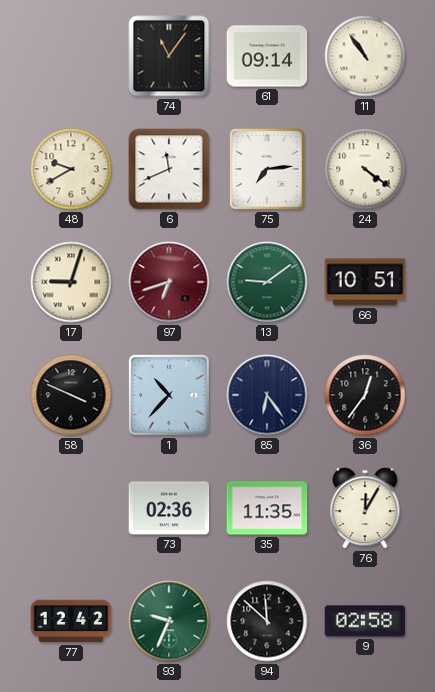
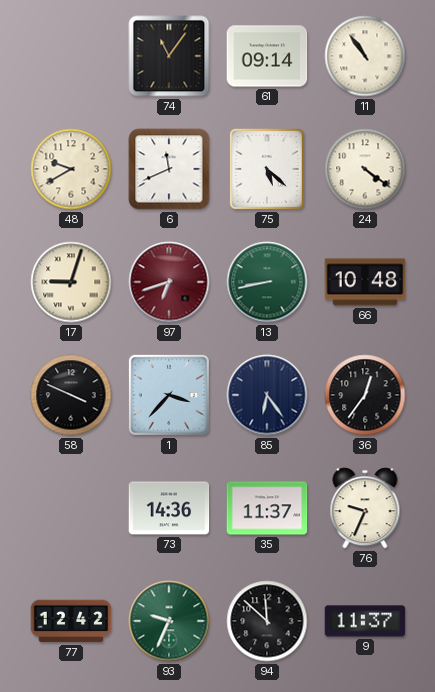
75: 7:14 -> 5:22
13: 9:09 -> 8:43
66: 10:51 -> 10:48
1: 10:37 -> 3:37
73: 02:36 -> 14:36
35: 11:35 -> 11:37
76: 12:05 -> 9:34
9: 02:58 -> 11:37
